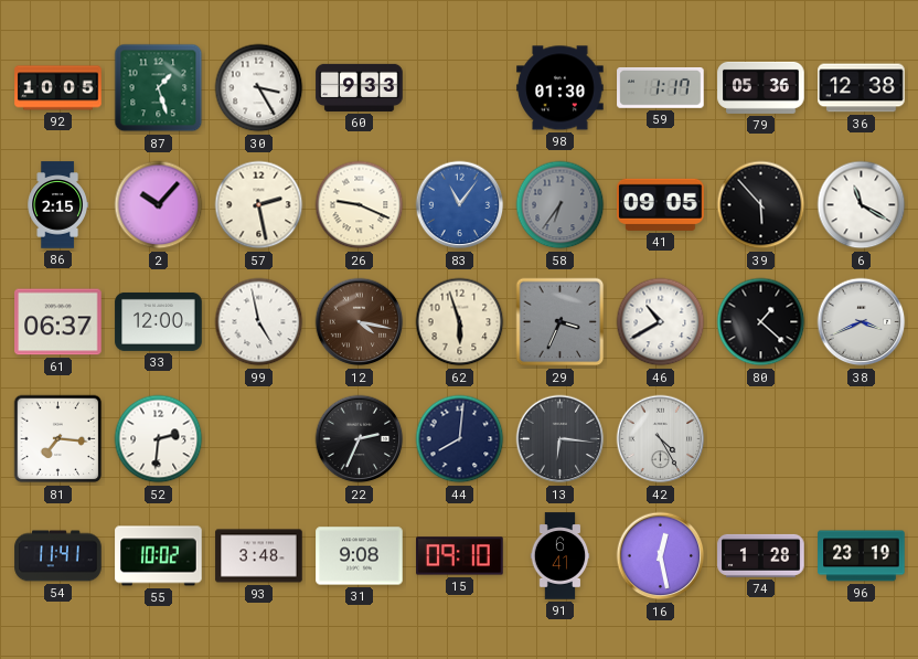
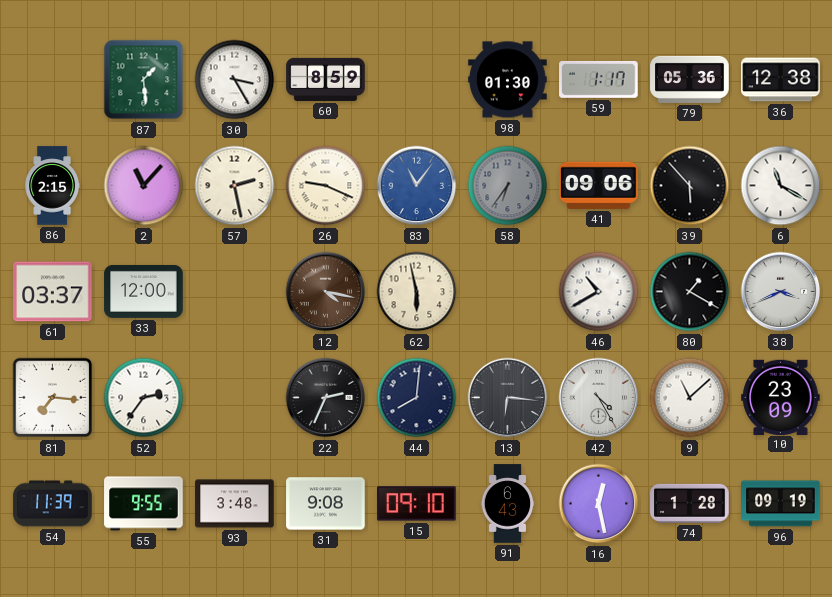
92: 10:05 -> none
87: 1:27 -> 1:29
60: 9:33 -> 8:59
2: 10:07 -> 11:07
41: 09:05 -> 09:06
61: 06:37 -> 03:37
99: 4:58 -> none
62: 5:57 -> 5:58
29: 3:34 -> none
80: 1:22 -> 1:20
52: 2:31 -> 2:36
9: none -> 11:08
10: none -> 23:09
54: 11:41 -> 11:39
55: 10:02 -> 9:55
91: 6:41 -> 6:43
96: 23:19 -> 09:19
